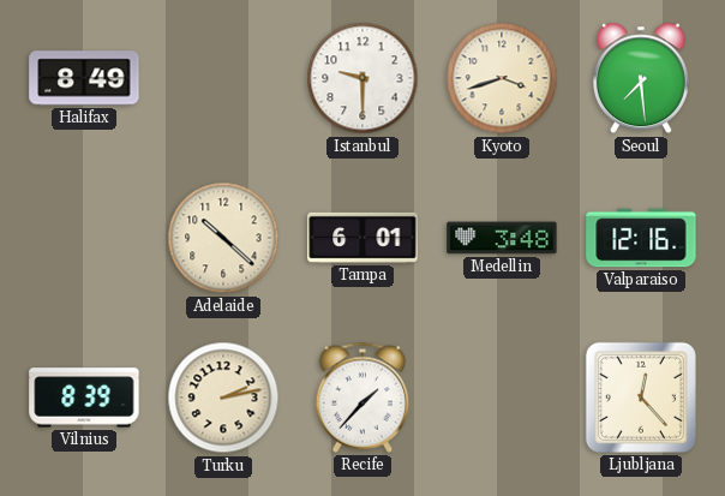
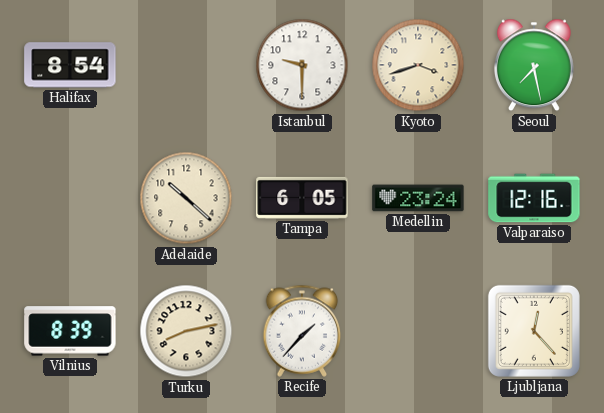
Halifax: 8:49 -> 8:54
Seoul: 7:29 -> 7:28
Tampa: 6:01 -> 6:05
Medellin: 3:48 -> 23:24
Turku: 2:13 -> 8:13
